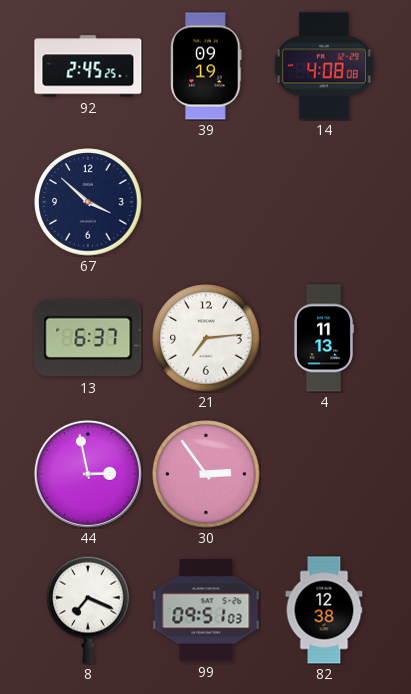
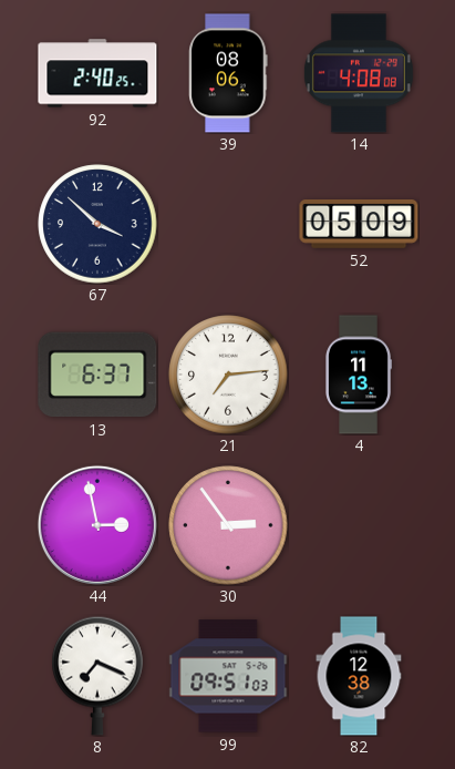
92: 2:45 -> 2:40
39: 09:19 -> 08:06
52: none -> 05:09
